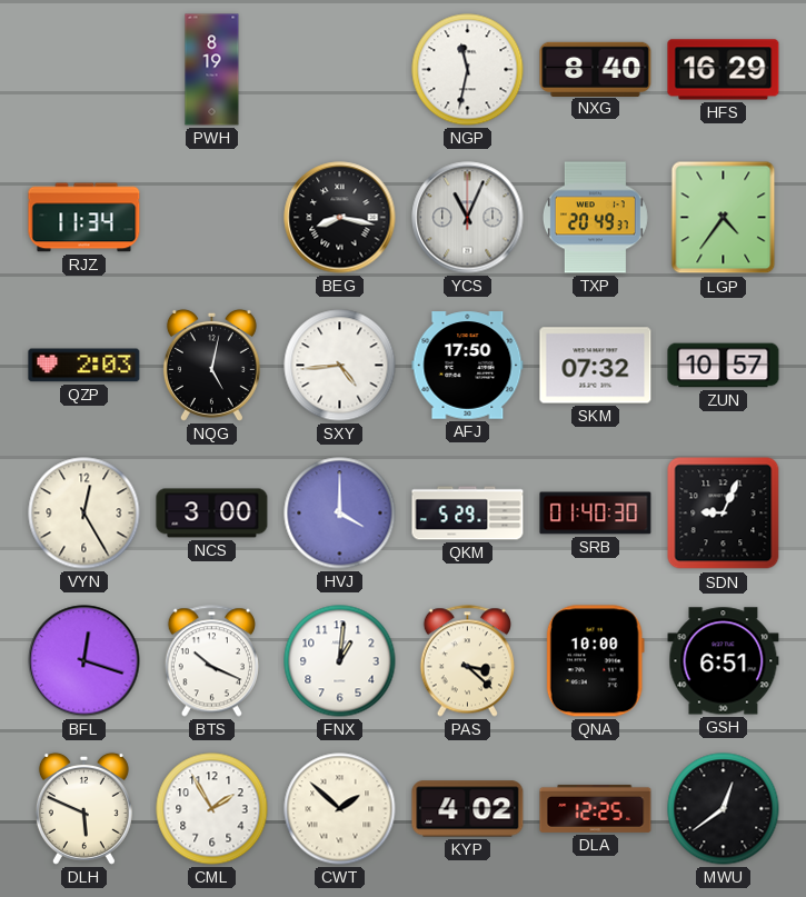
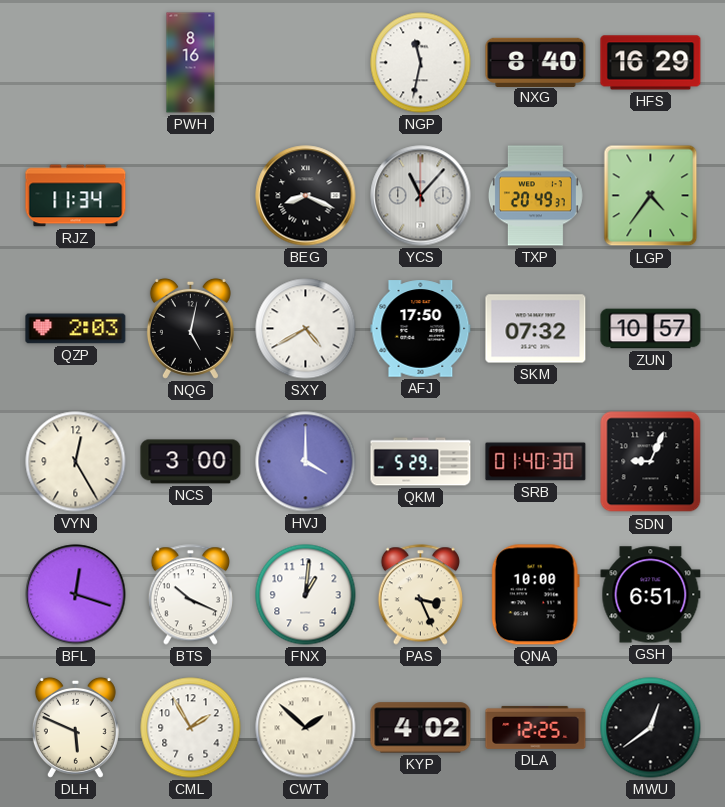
PWH: 8:19 -> 8:16
BEG: 8:17 -> 8:19
YCS: 11:04 -> 11:07
SXY: 4:44 -> 4:40
PAS: 3:22 -> 3:26
